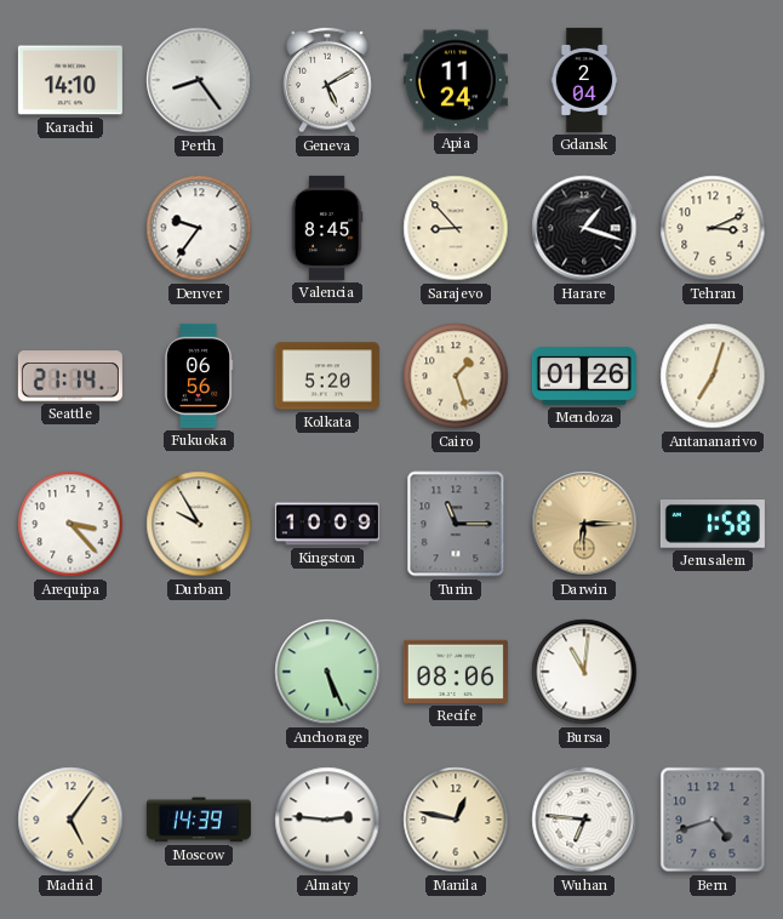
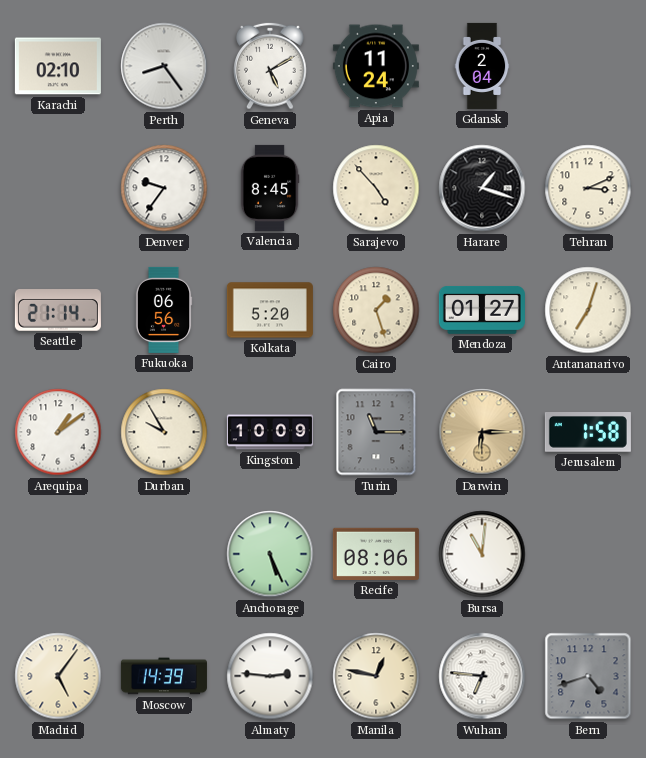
Karachi: 14:10 -> 02:10
Sarajevo: 8:53 -> 4:53
Mendoza: 01:26 -> 01:27
Arequipa: 3:23 -> 1:09
